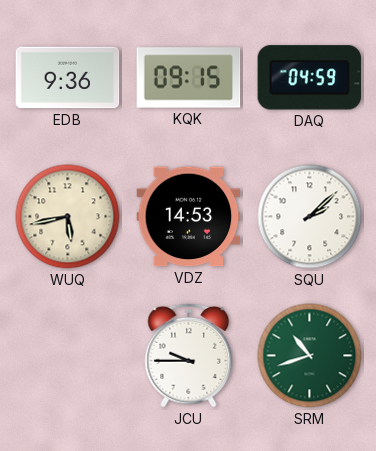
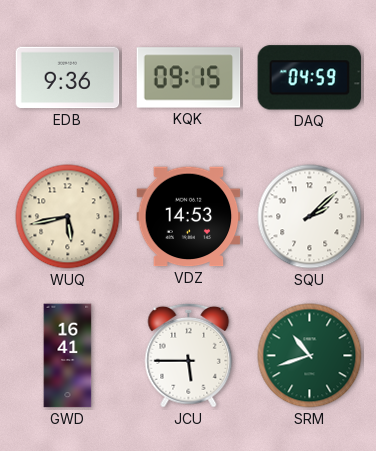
GWD: none -> 16:41
JCU: 9:45 -> 5:45
